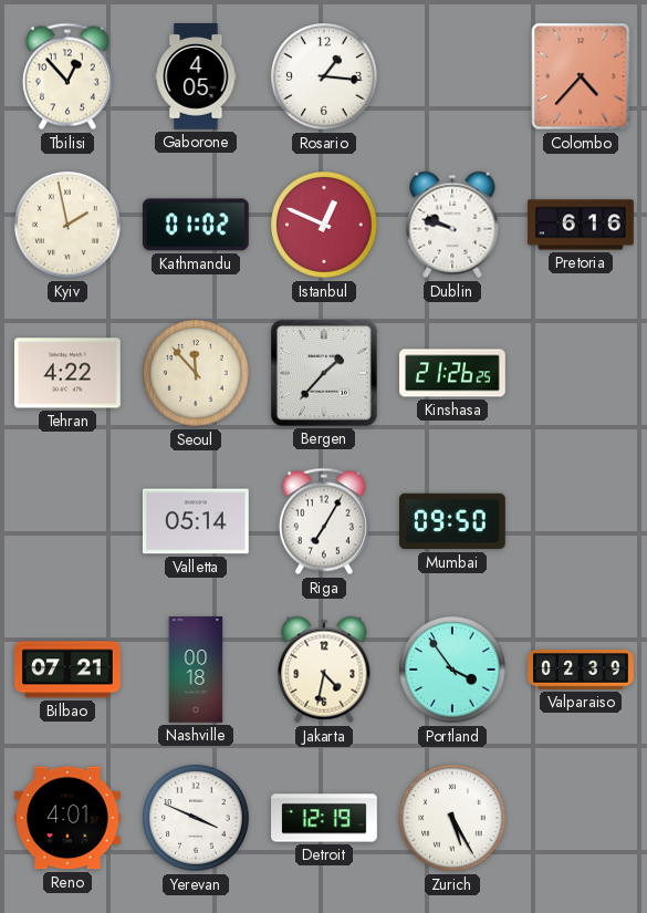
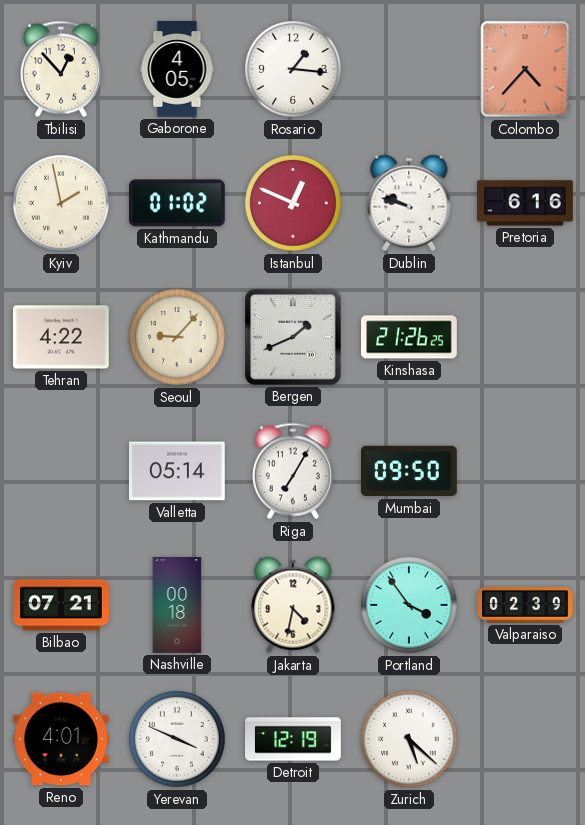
Seoul: 11:53 -> 9:07
Bergen: 1:37 -> 1:41
Zurich: 5:25 -> 5:22
